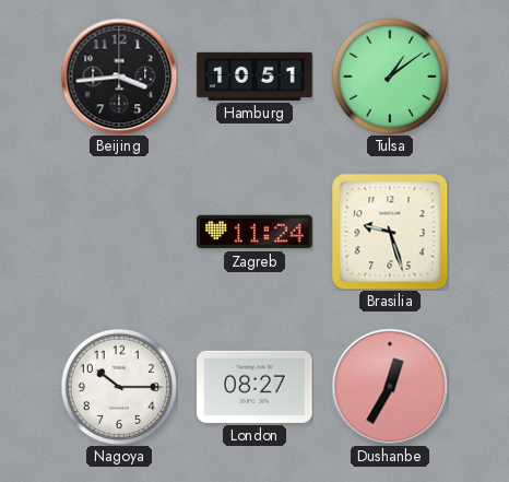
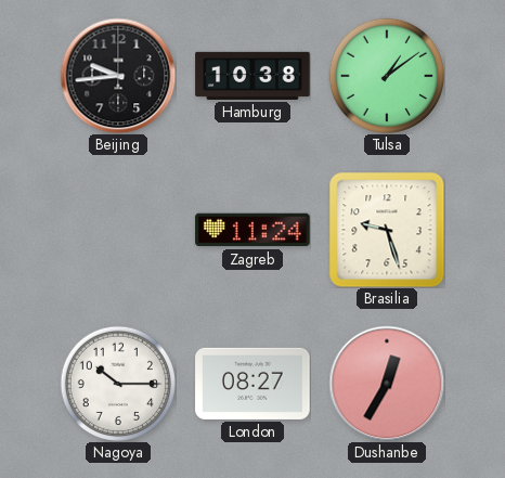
Beijing: 3:44 -> 9:44
Hamburg: 10:51 -> 10:38
